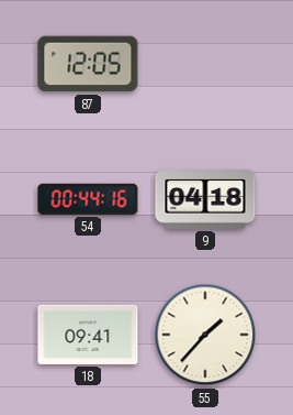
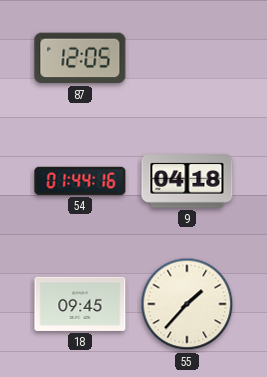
54: 00:44 -> 01:44
18: 09:41 -> 09:45
